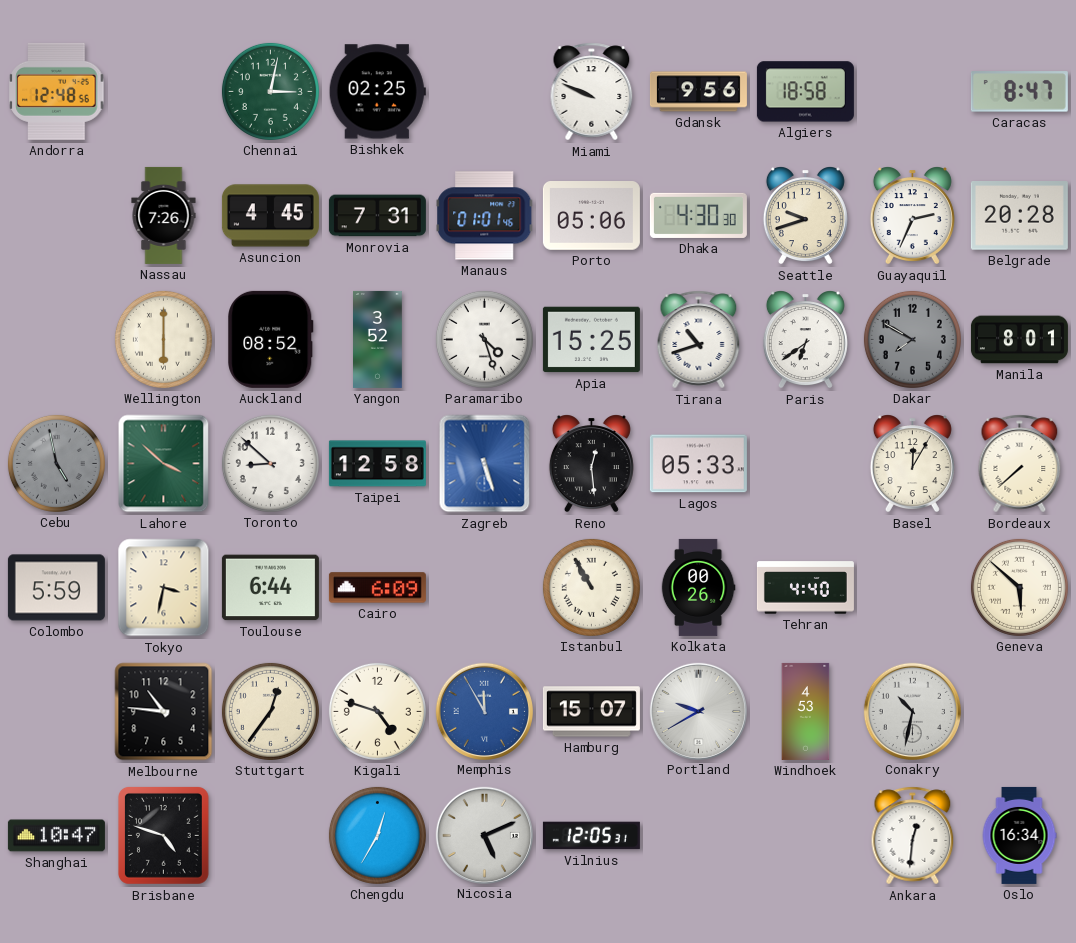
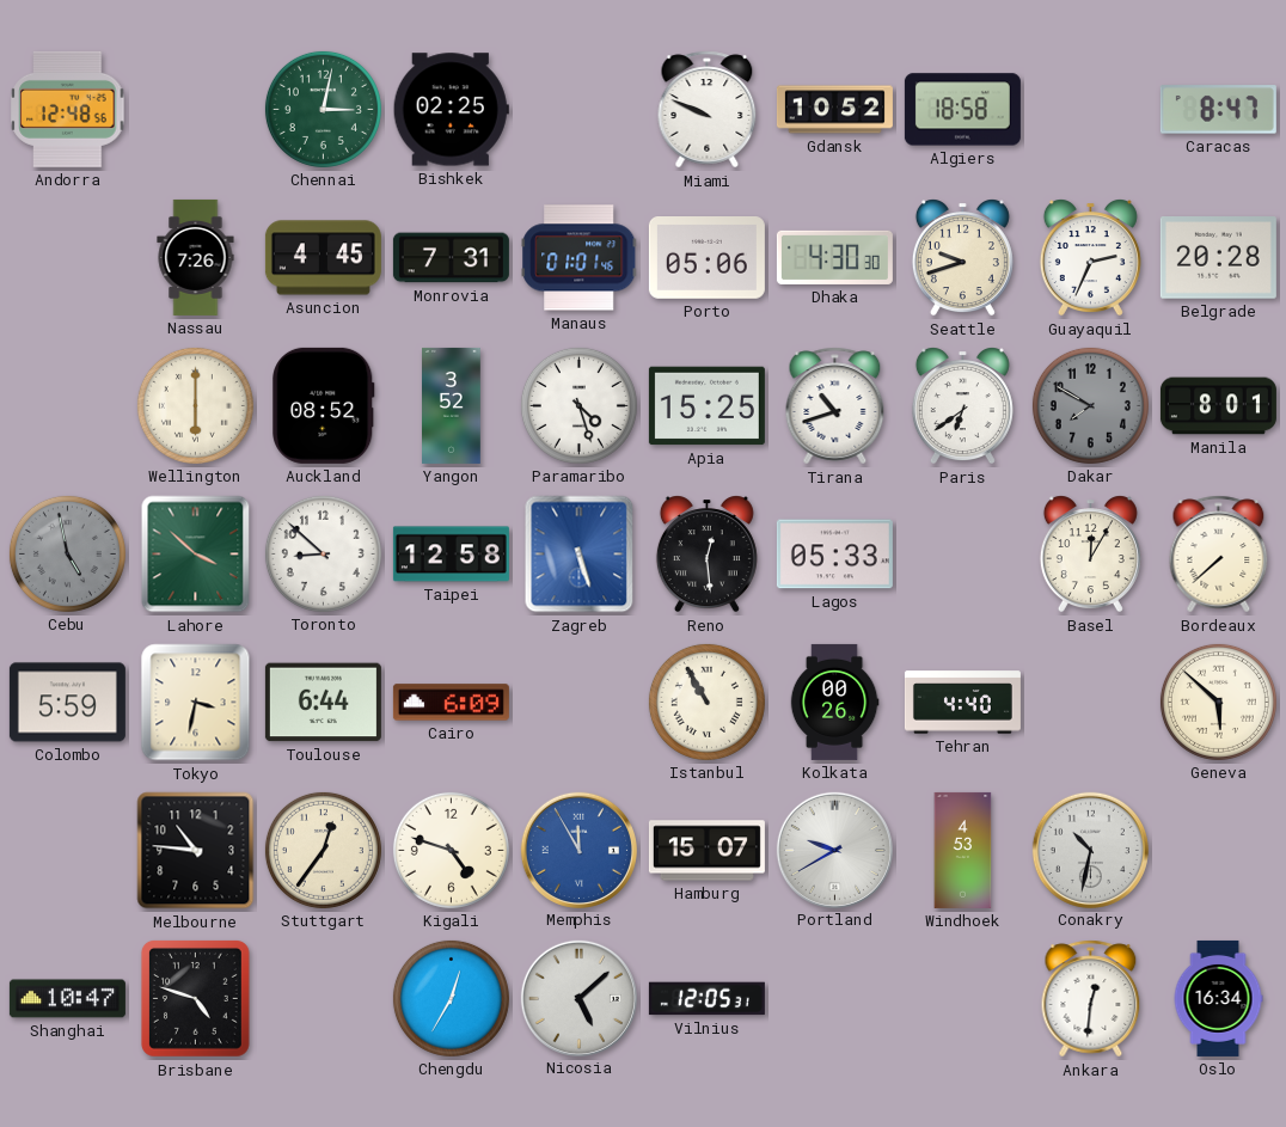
Gdansk: 9:56 -> 10:52
Nicosia: 5:11 -> 5:08
